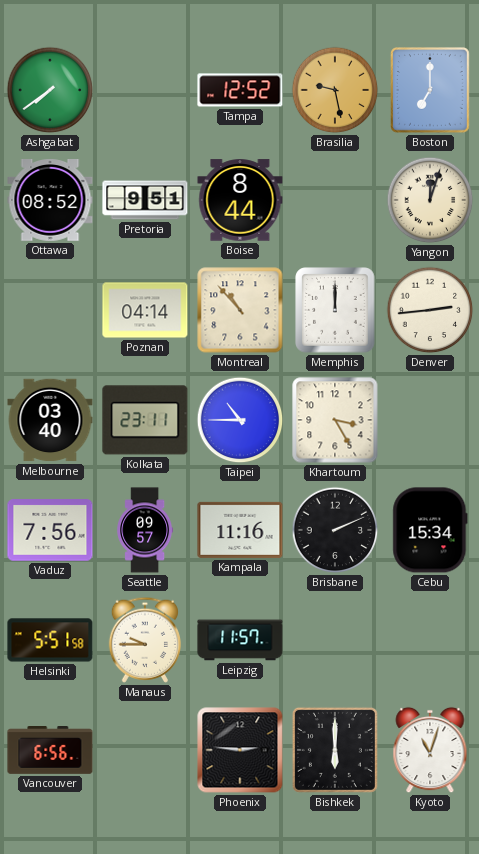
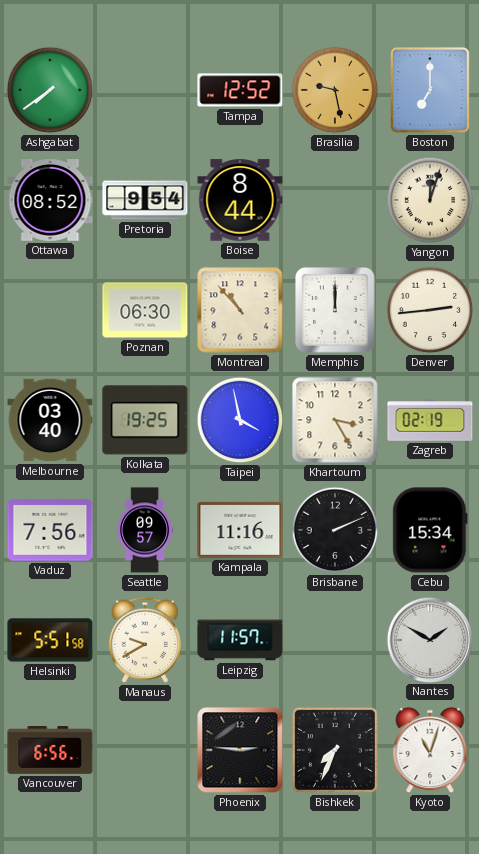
Pretoria: 9:51 -> 9:54
Poznan: 04:14 -> 06:30
Kolkata: 23:11 -> 19:25
Taipei: 10:45 -> 3:58
Zagreb: none -> 02:19
Manaus: 9:45 -> 9:40
Nantes: none -> 1:50
Bishkek: 6:00 -> 7:34
